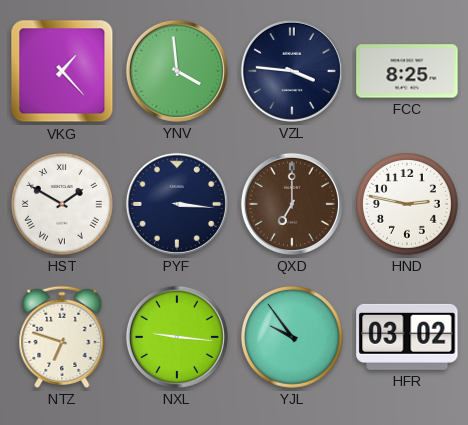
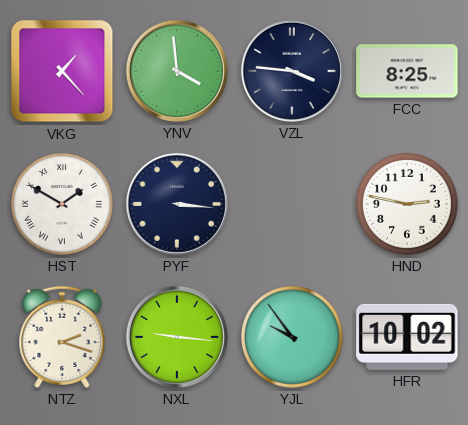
QXD: 7:00 -> none
NTZ: 6:48 -> 2:18
HFR: 03:02 -> 10:02
